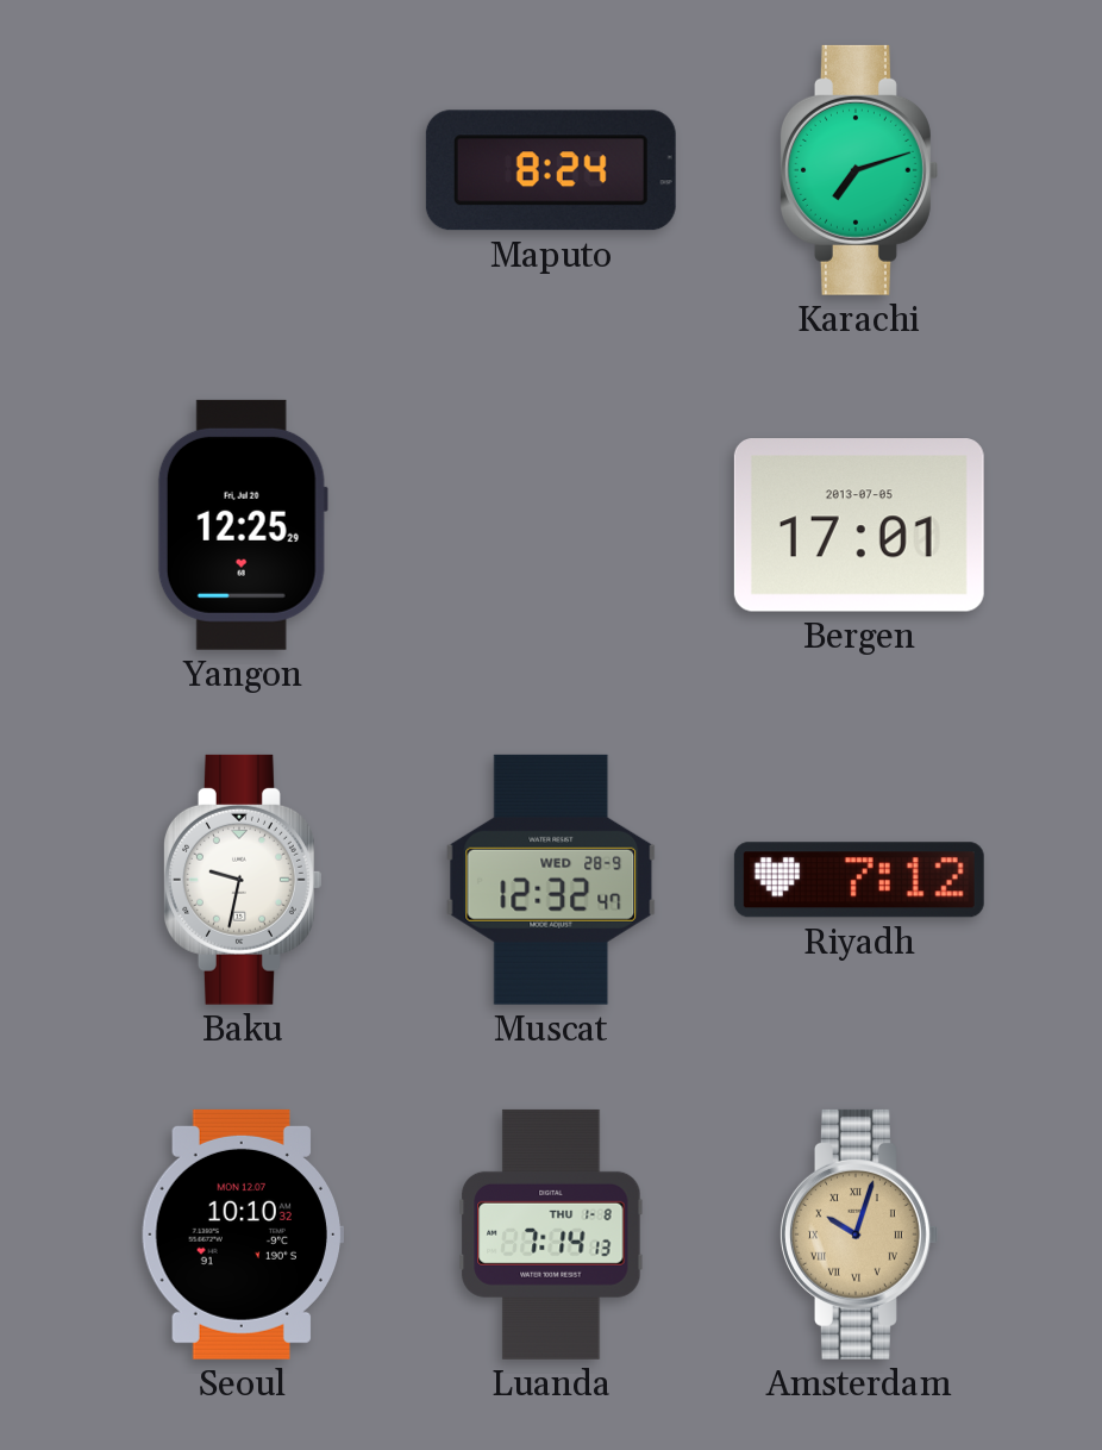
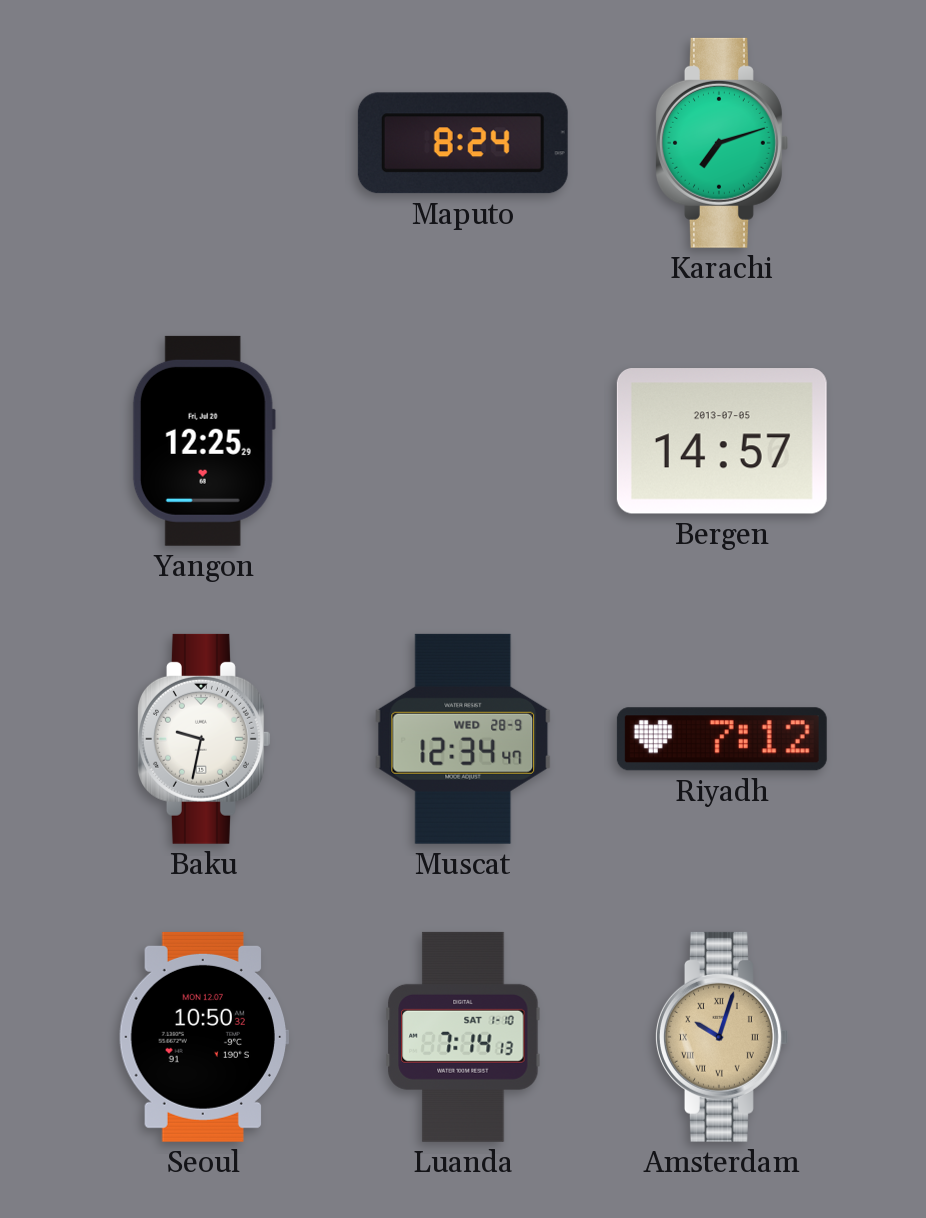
Bergen: 17:01 -> 14:57
Muscat: 12:32 -> 12:34
Seoul: 10:10 -> 10:50
Luanda date: THU 1-8 -> SAT 1-10
